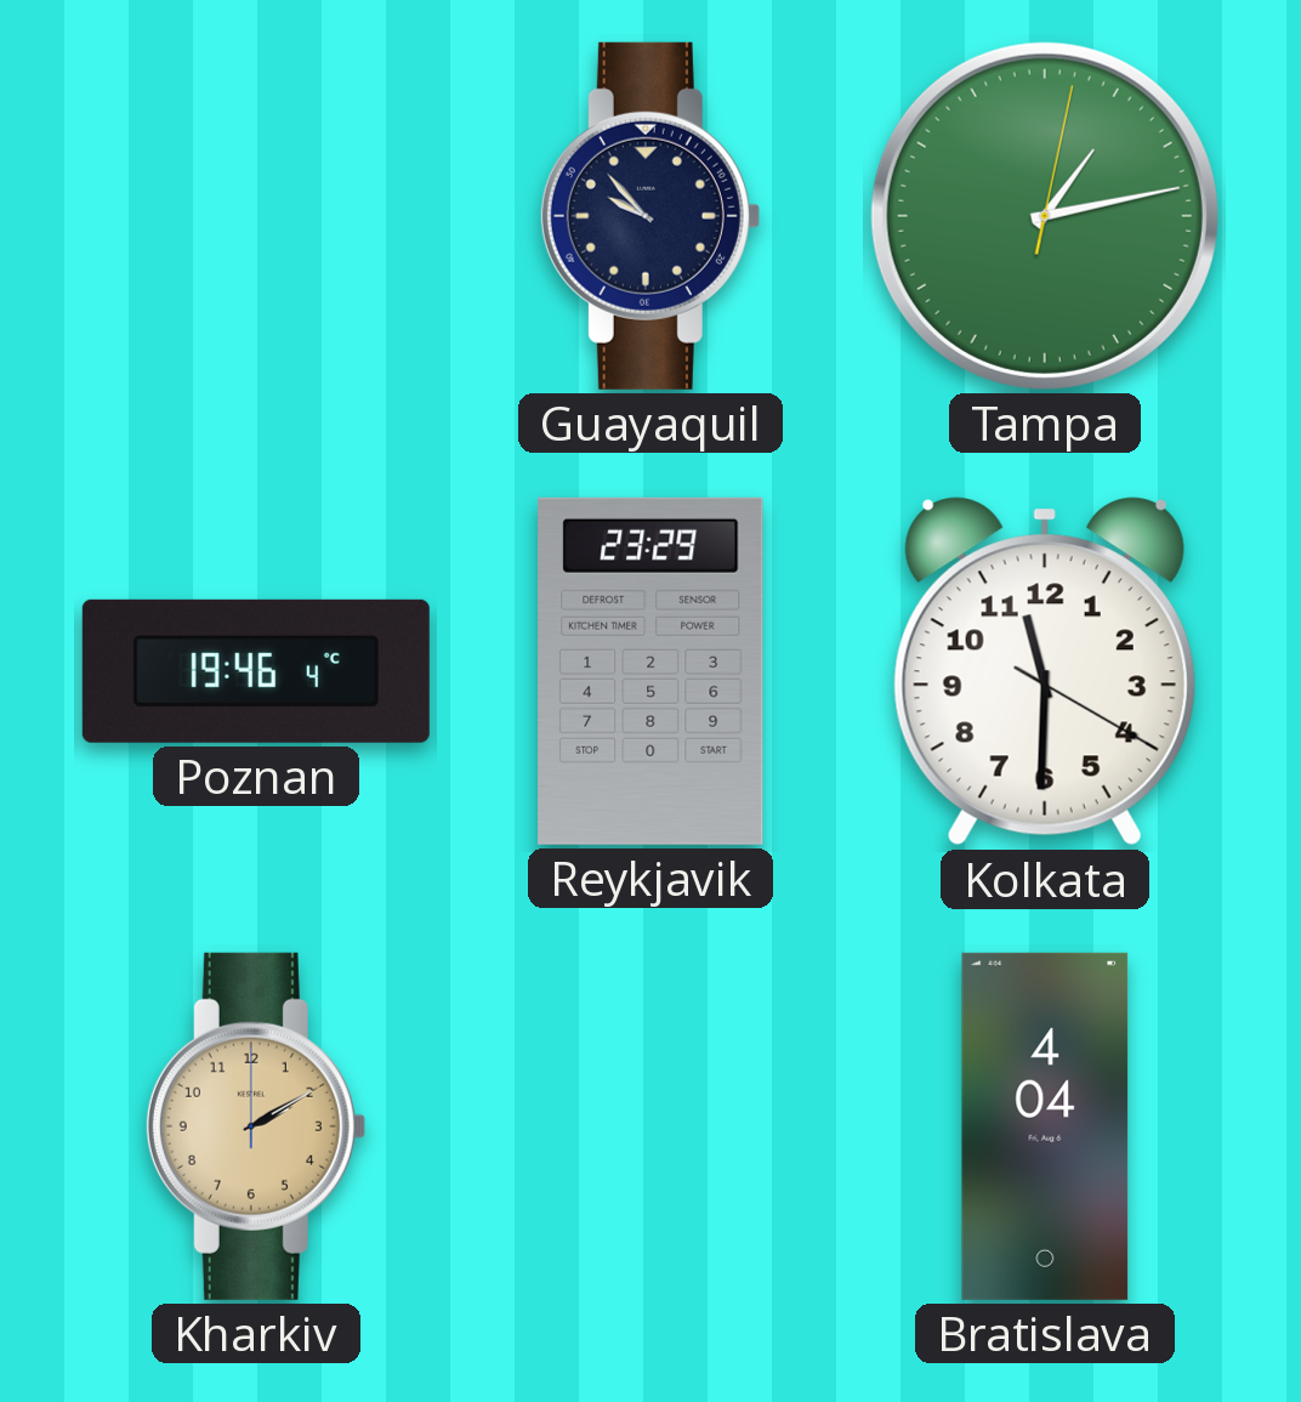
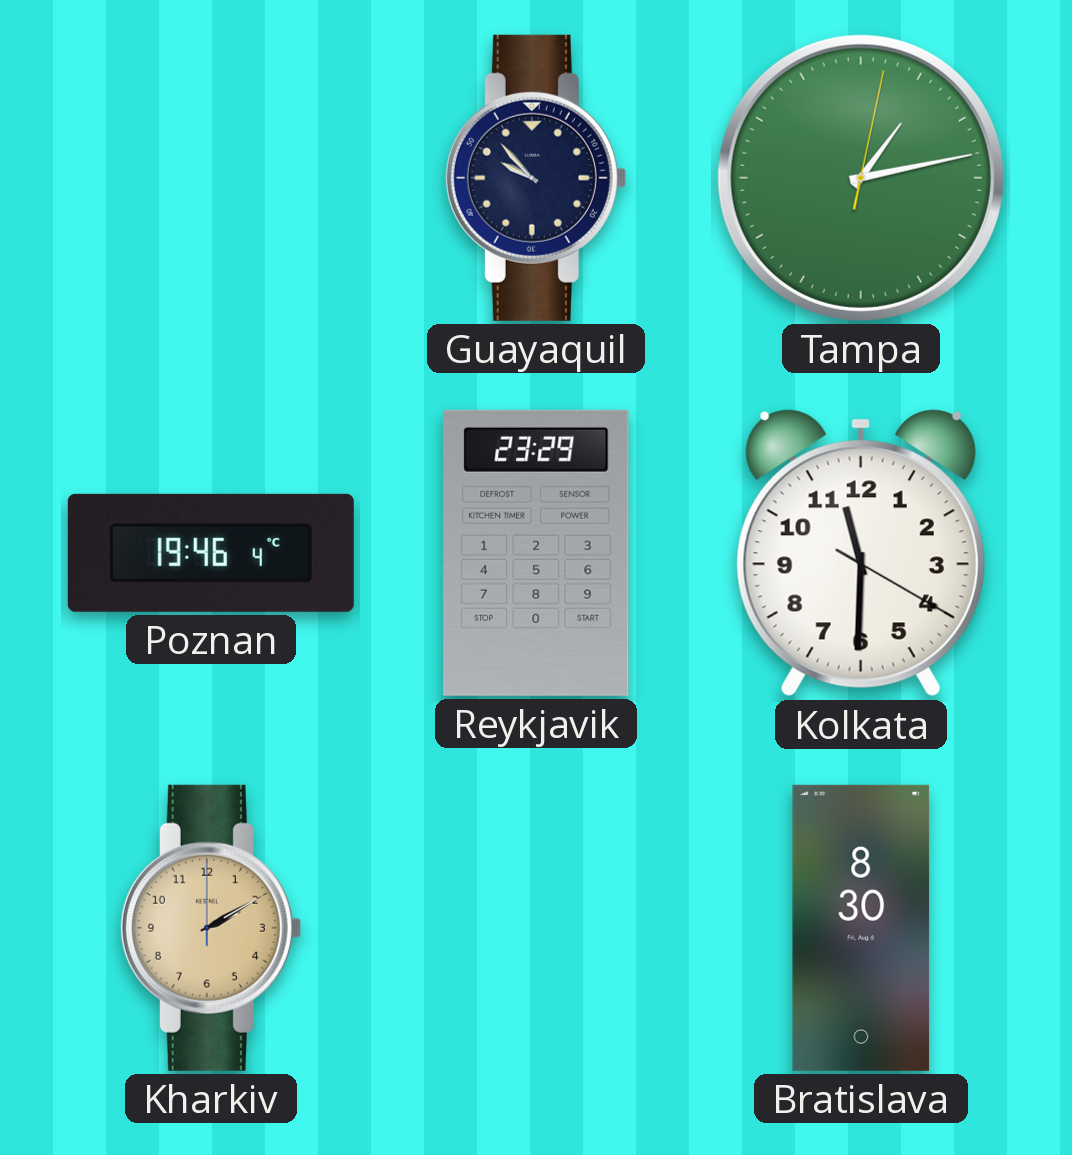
Bratislava: 4:04 -> 8:30
